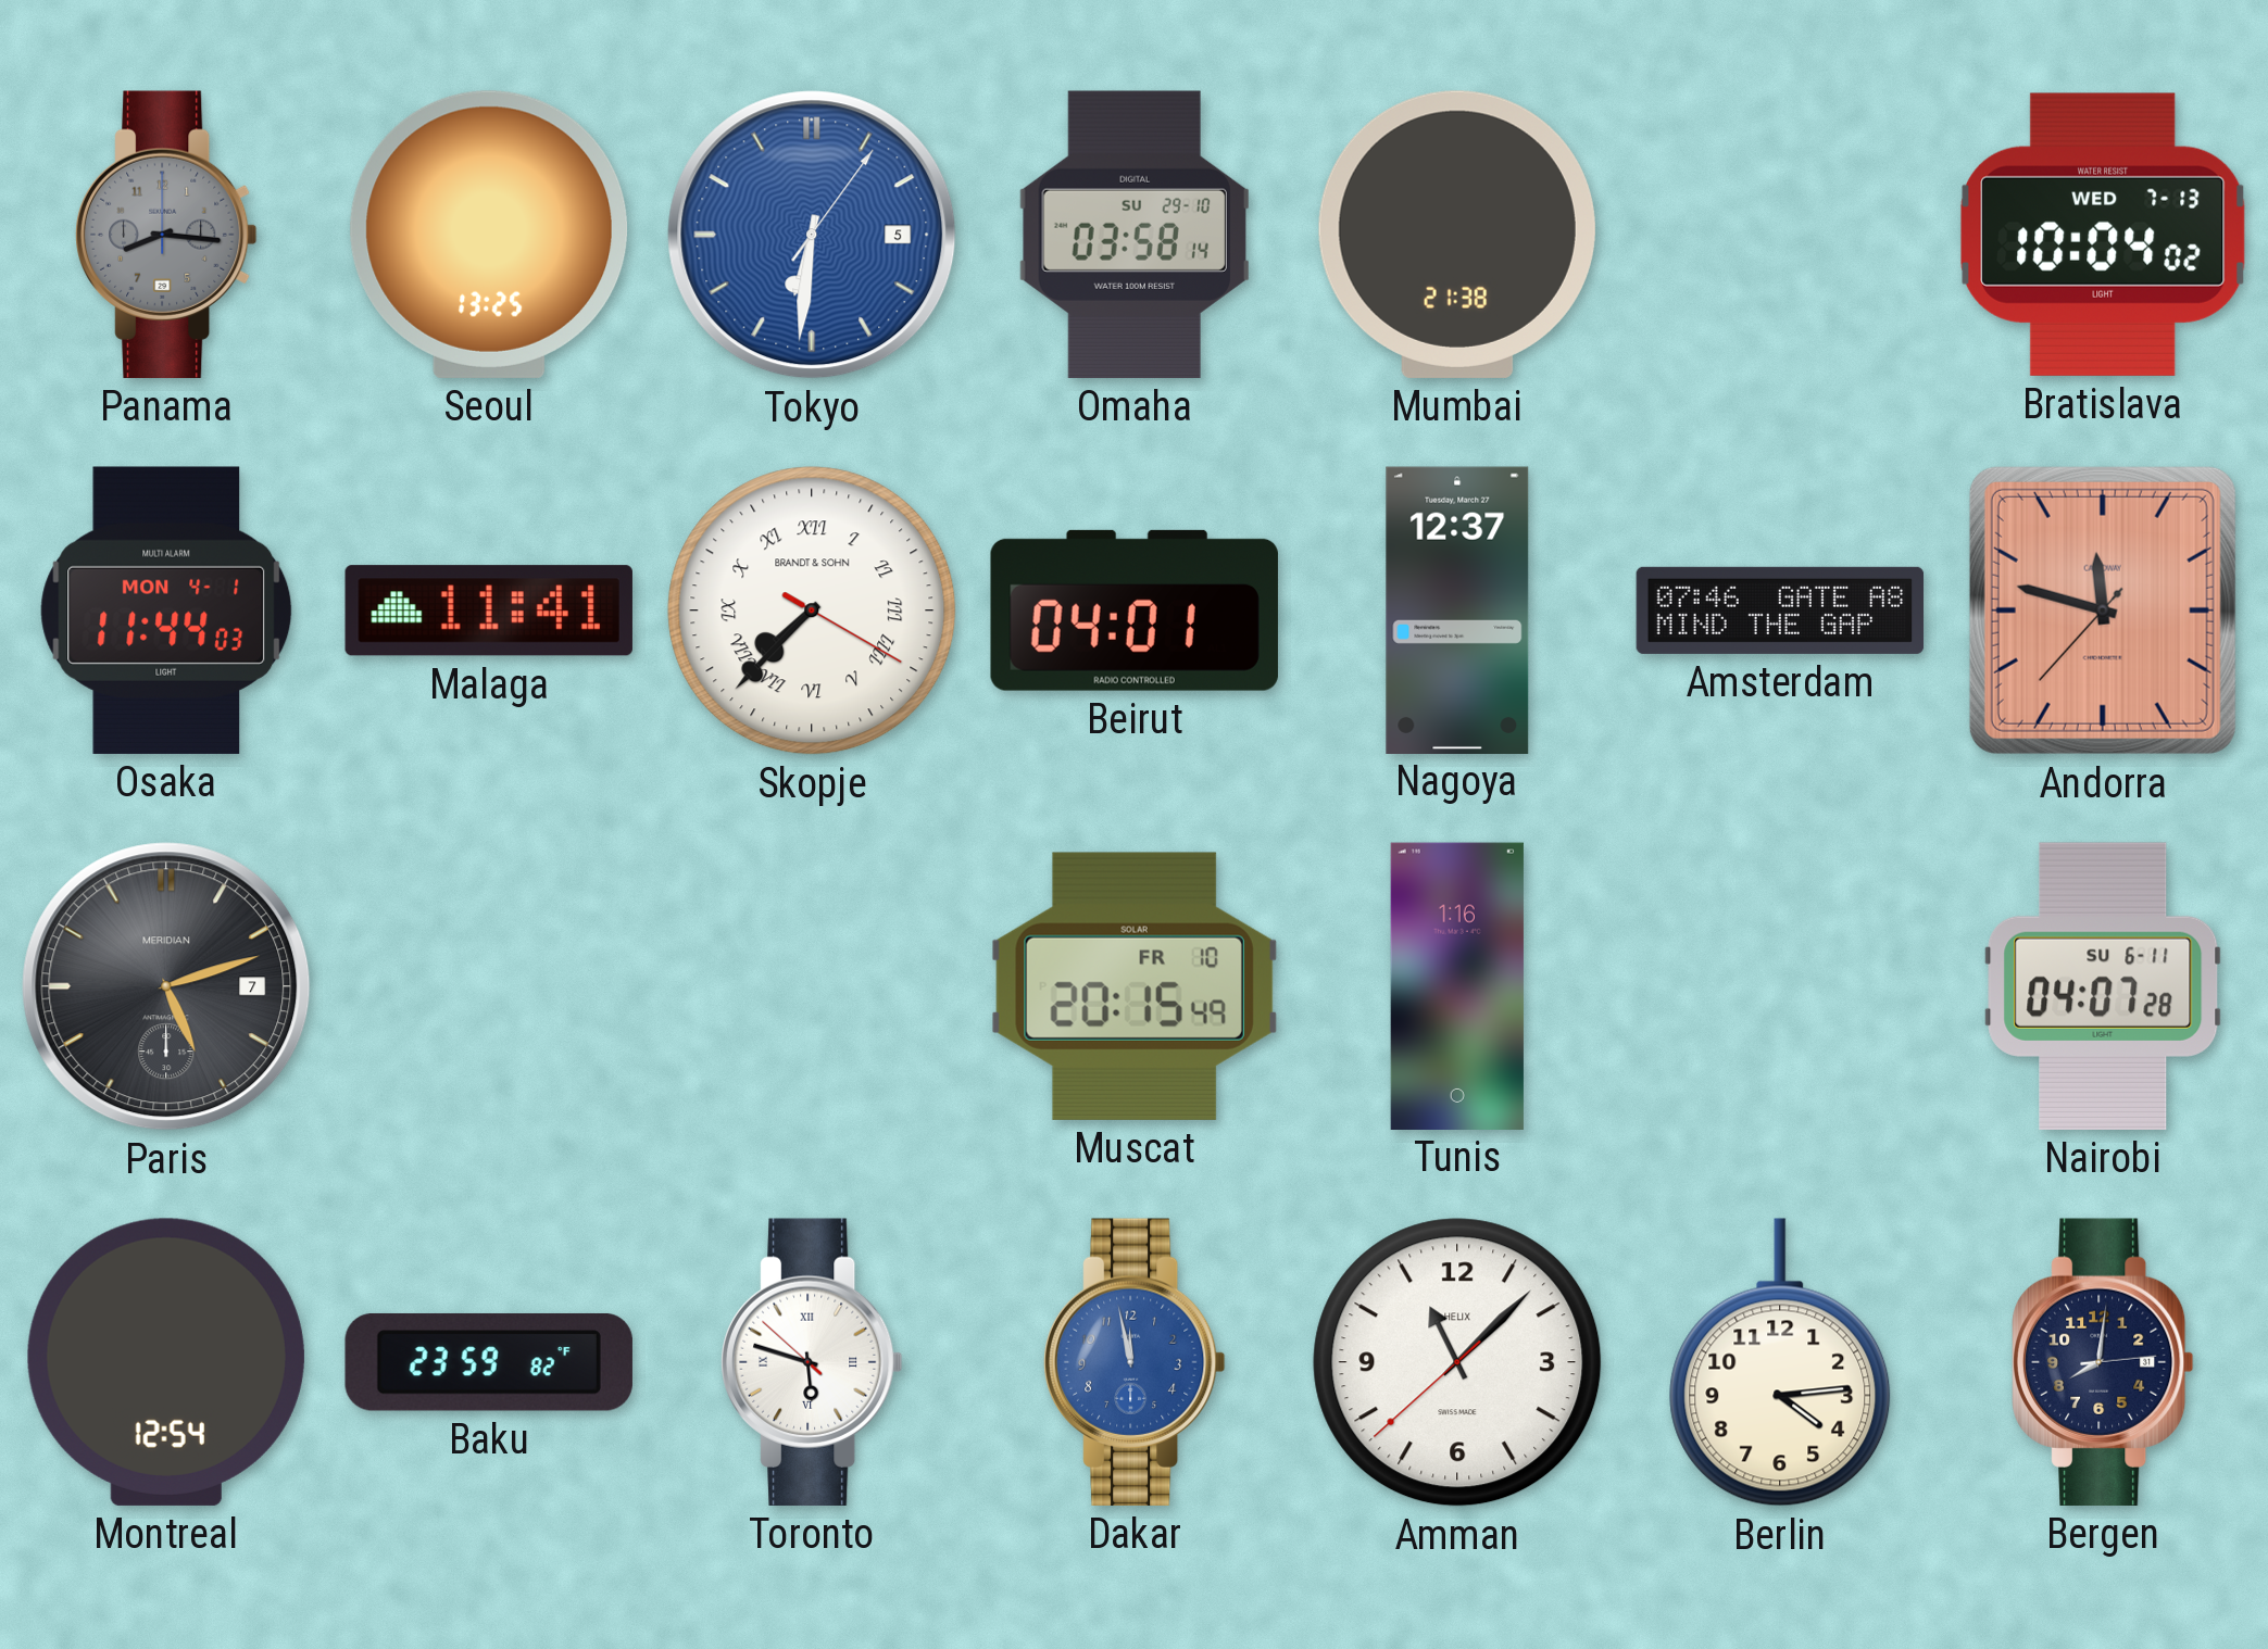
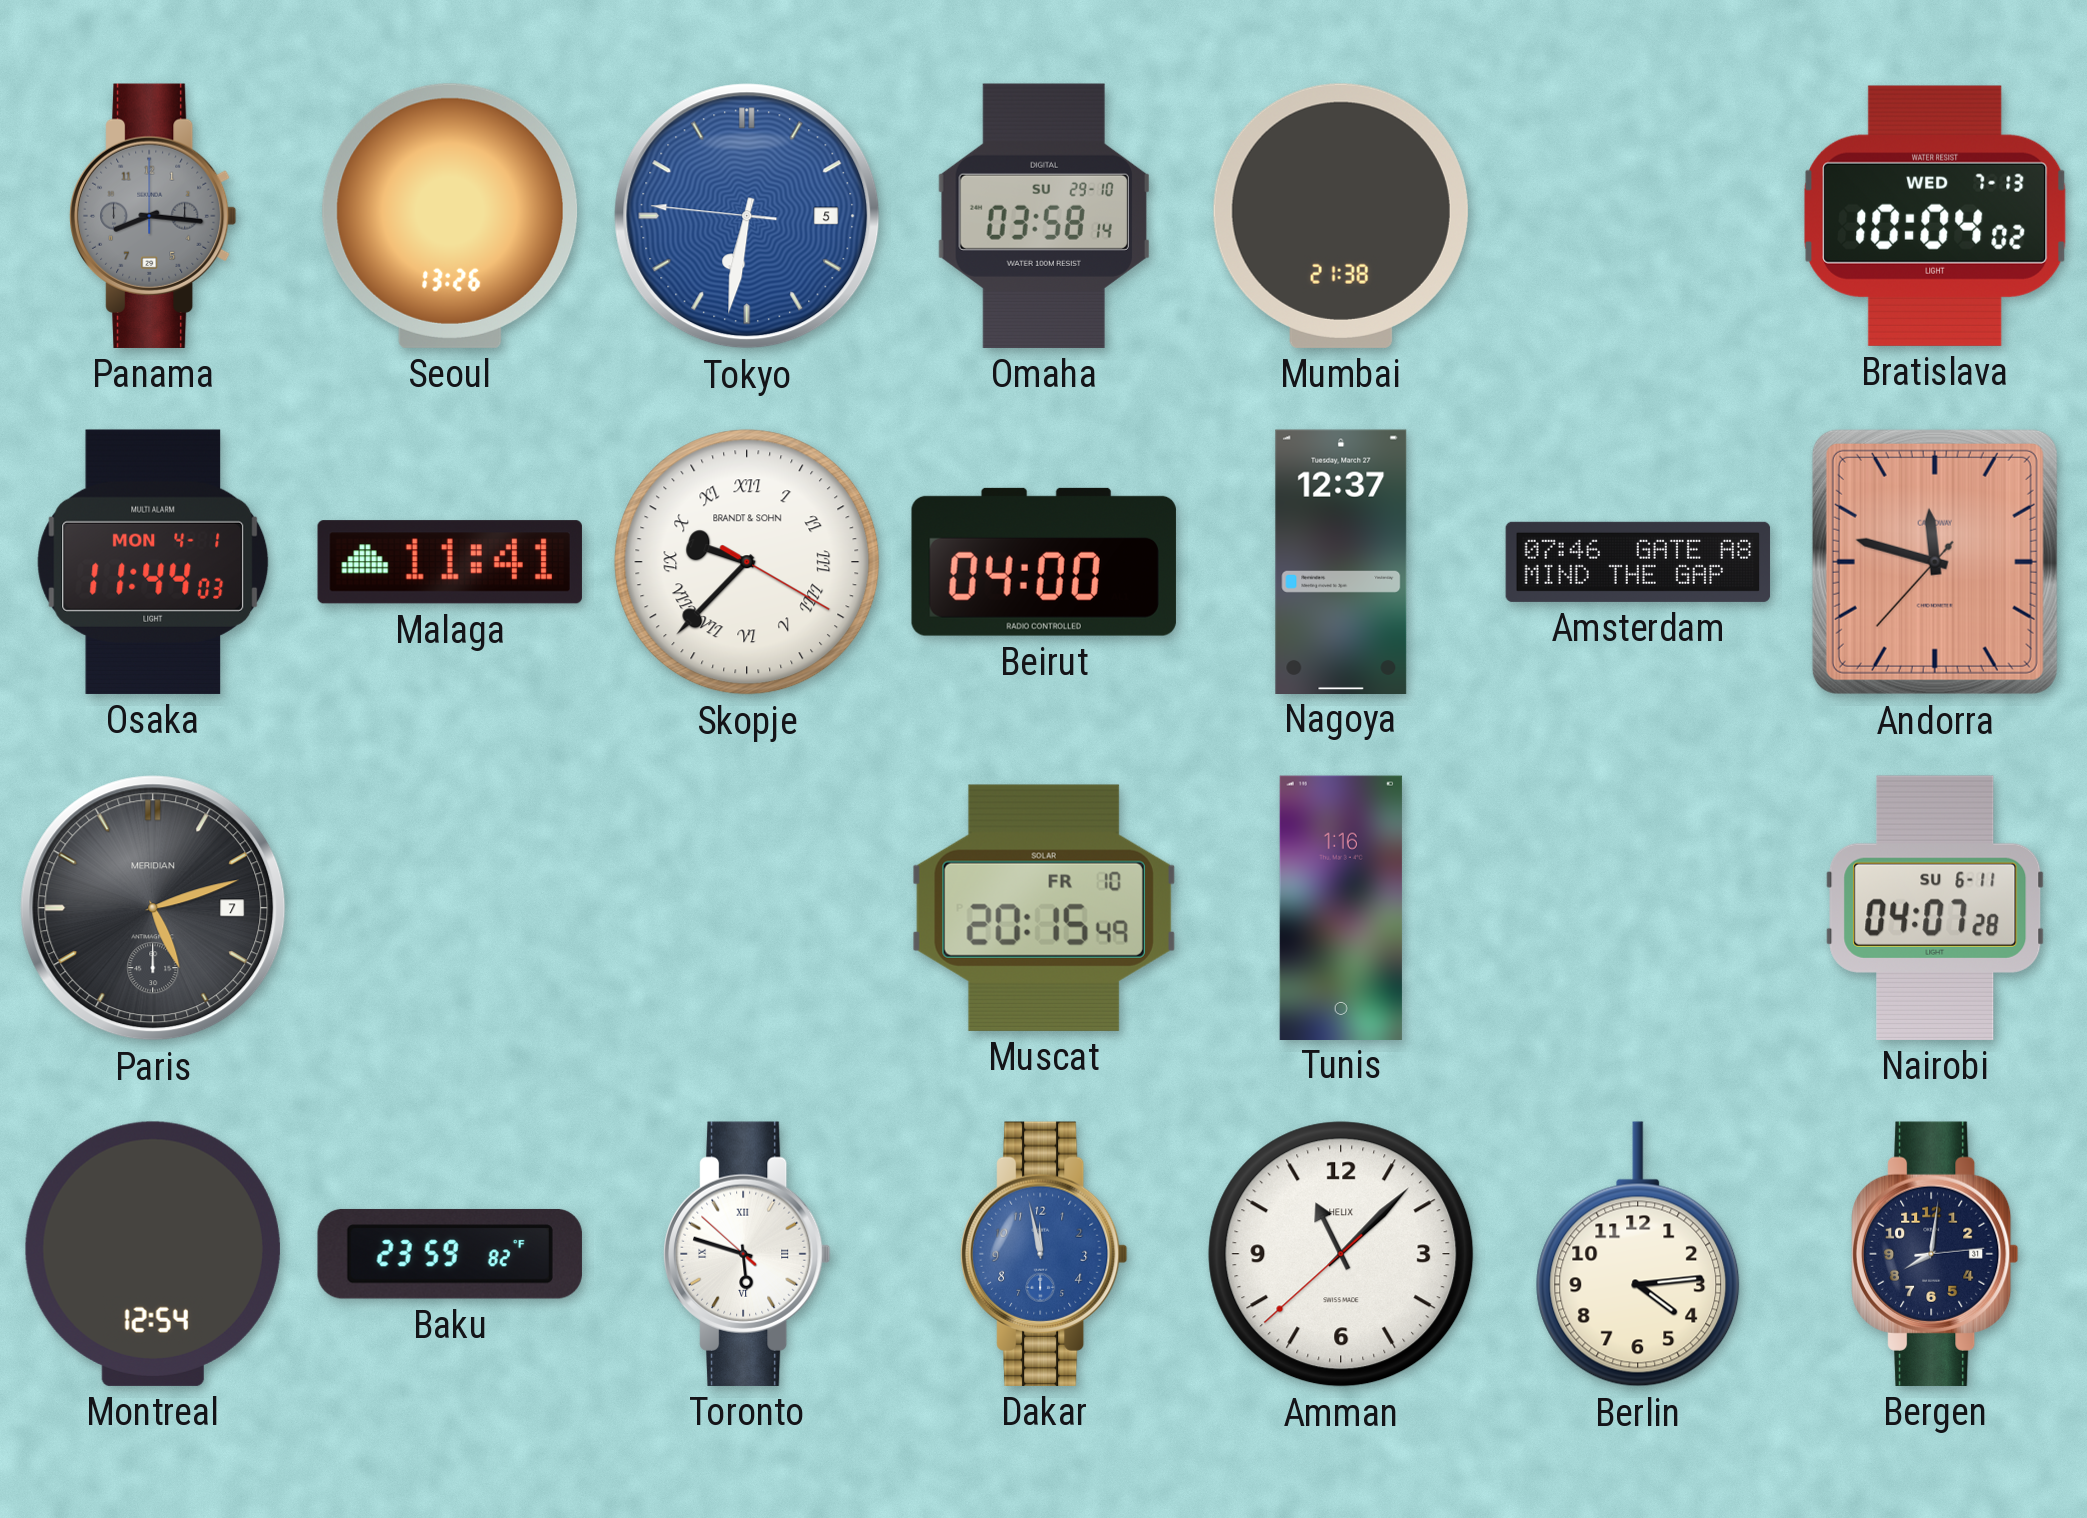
Seoul: 13:25 -> 13:26
Tokyo: 6:31:06 -> 6:31:46
Skopje: 7:37 -> 9:37
Beirut: 04:01 -> 04:00
